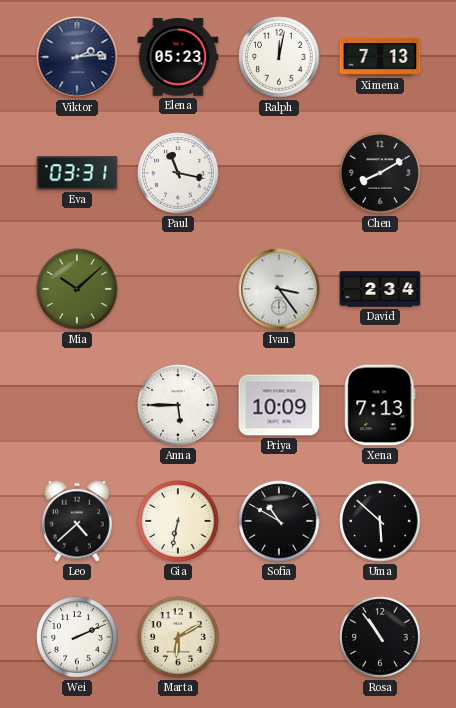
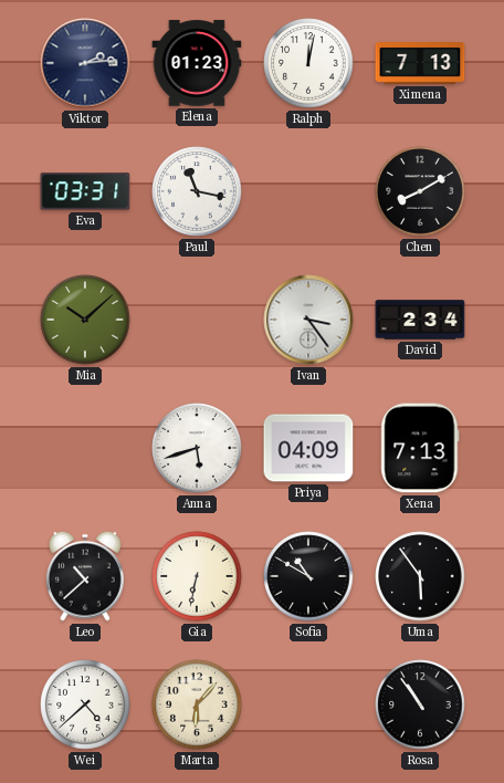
Elena: 05:23 -> 01:23
Anna: 5:45 -> 5:42
Priya: 10:09 -> 04:09
Leo: 4:38 -> 10:38
Uma: 5:52 -> 5:54
Wei: 2:11 -> 4:38
Marta: 6:10 -> 6:07
